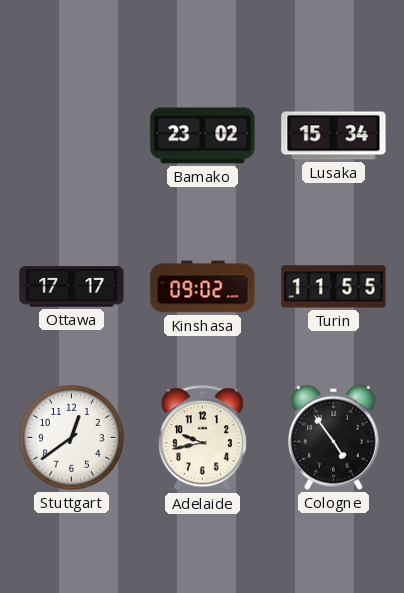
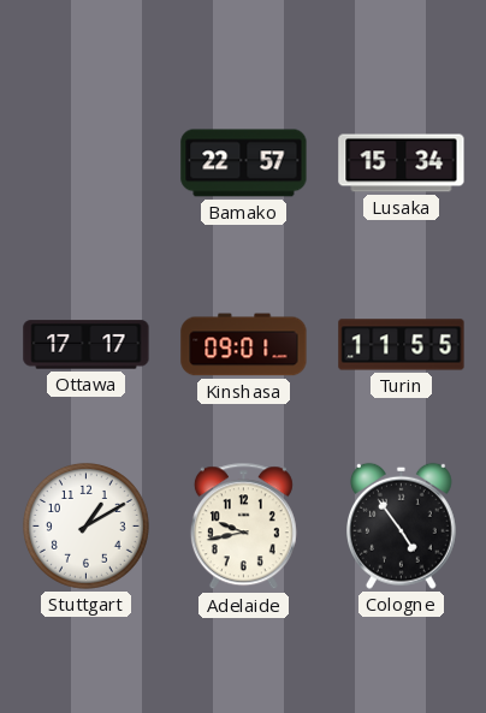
Bamako: 23:02 -> 22:57
Kinshasa: 09:02 -> 09:01
Stuttgart: 12:39 -> 1:10
